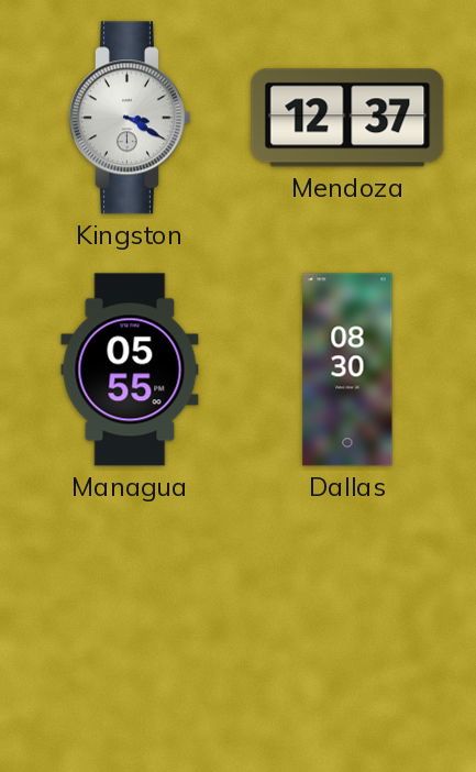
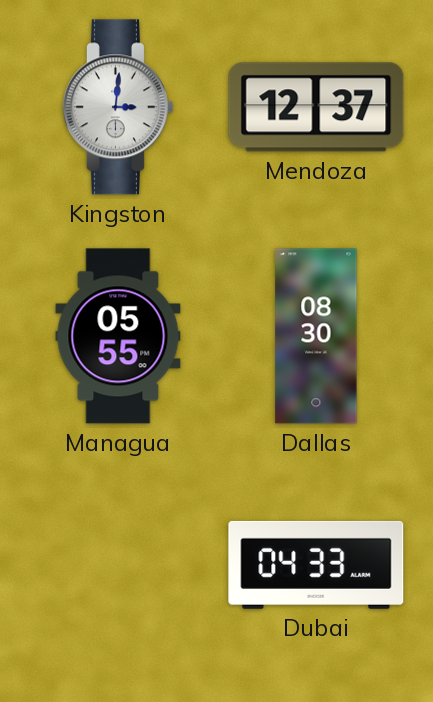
Kingston: 3:20 -> 3:01
Dubai: none -> 04:33
